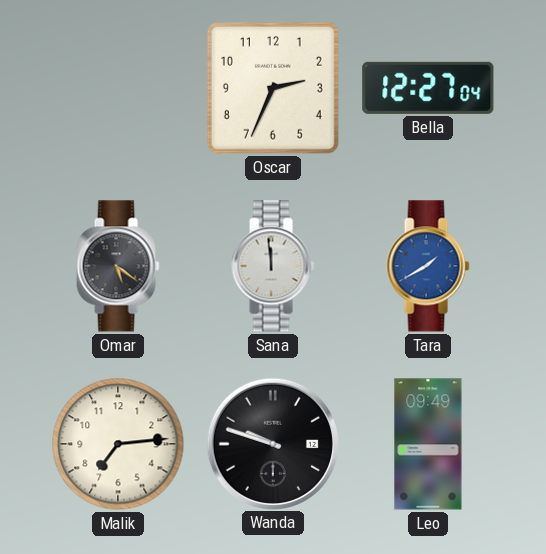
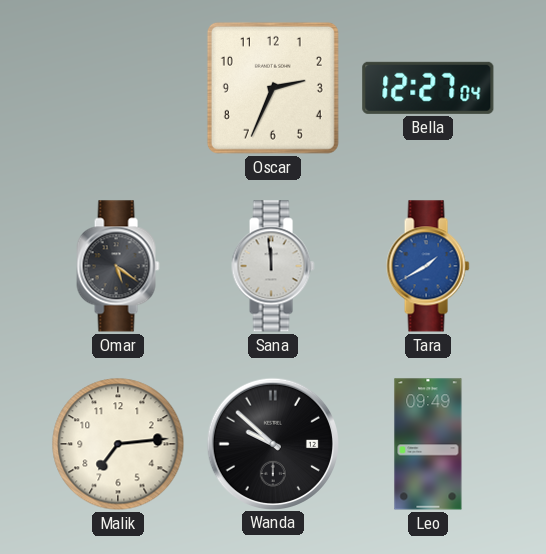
Wanda: 9:48 -> 9:52
